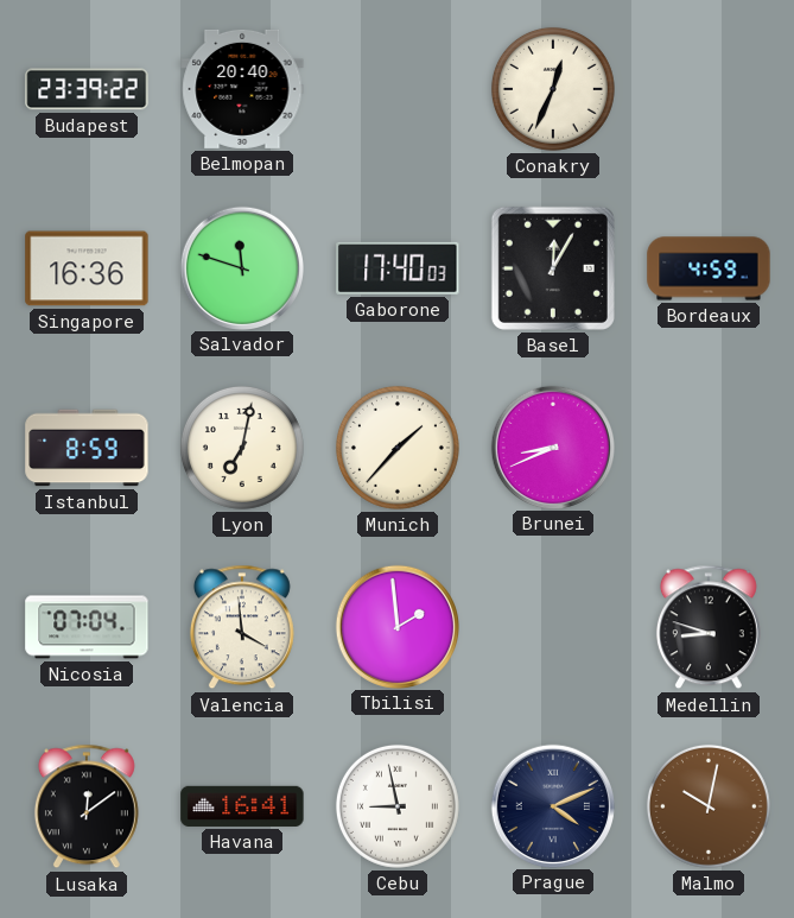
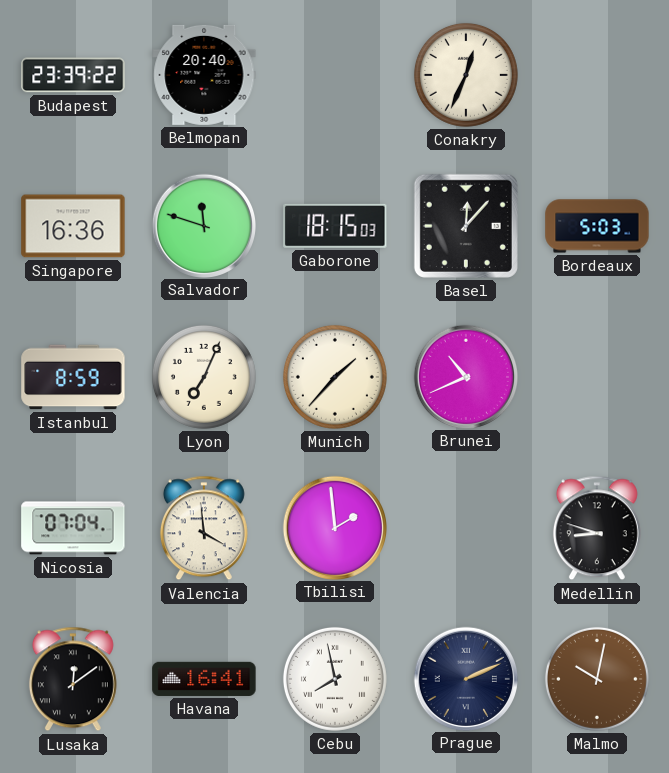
Gaborone: 17:40 -> 18:15
Basel: 12:05 -> 12:07
Bordeaux: 4:59 -> 5:03
Lyon: 7:02 -> 7:04
Brunei: 8:41 -> 10:41
Cebu: 8:58 -> 7:58
Prague: 4:11 -> 2:11
